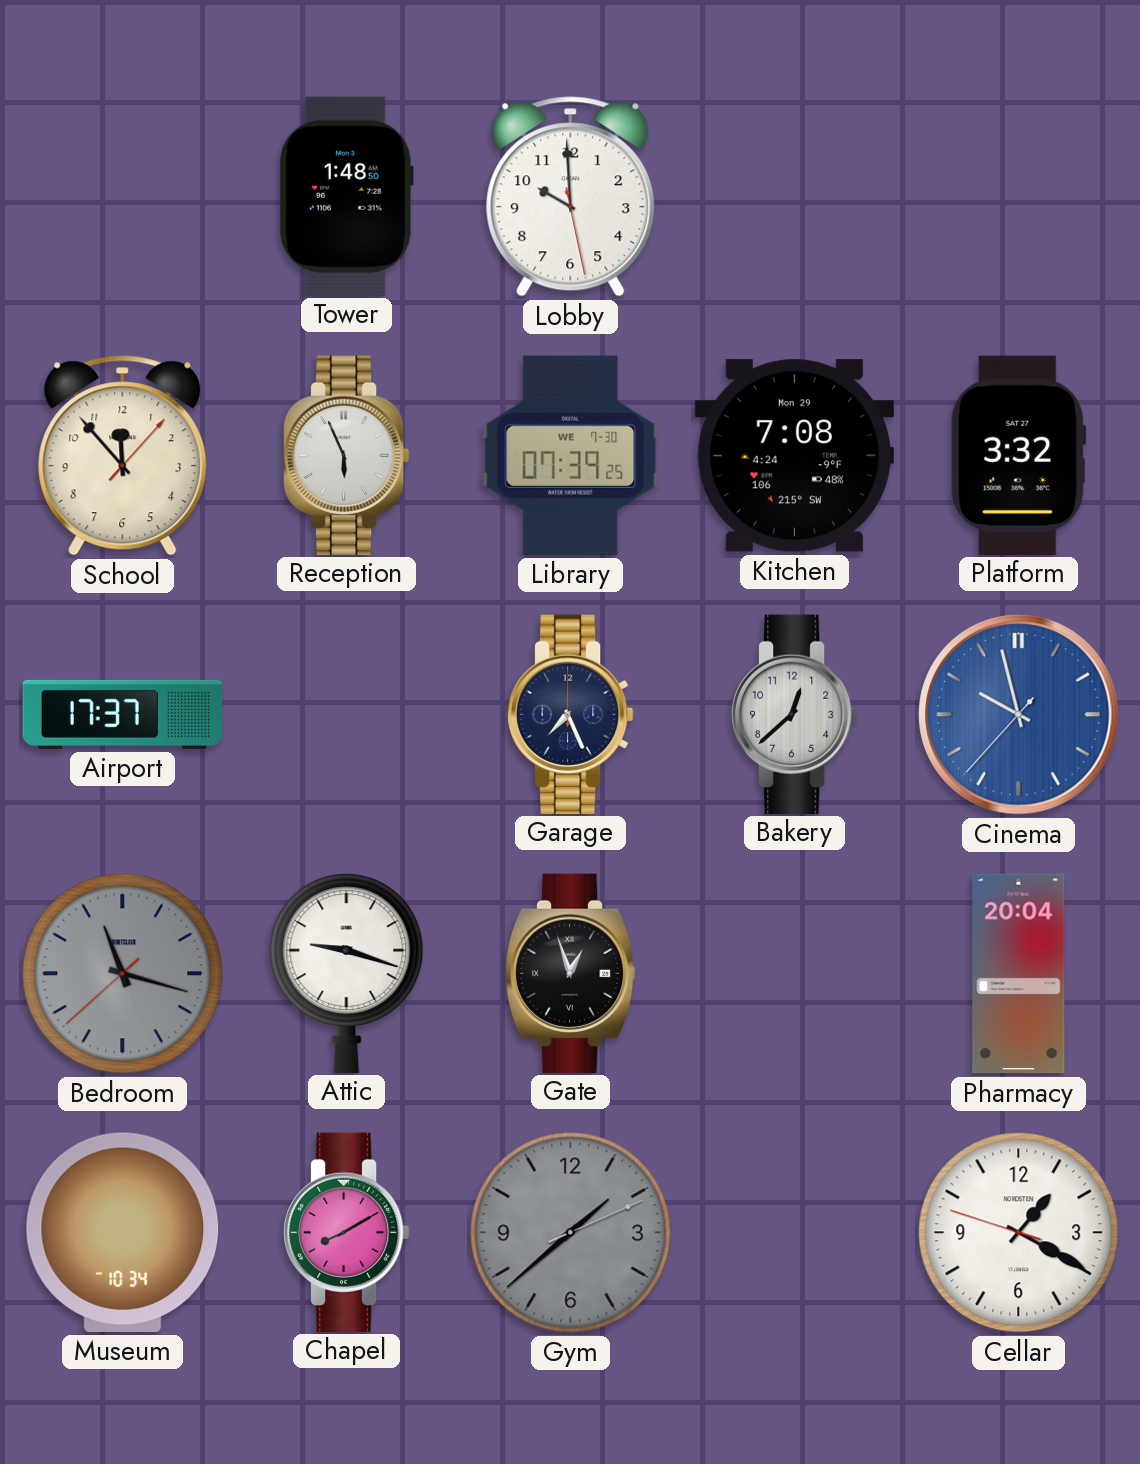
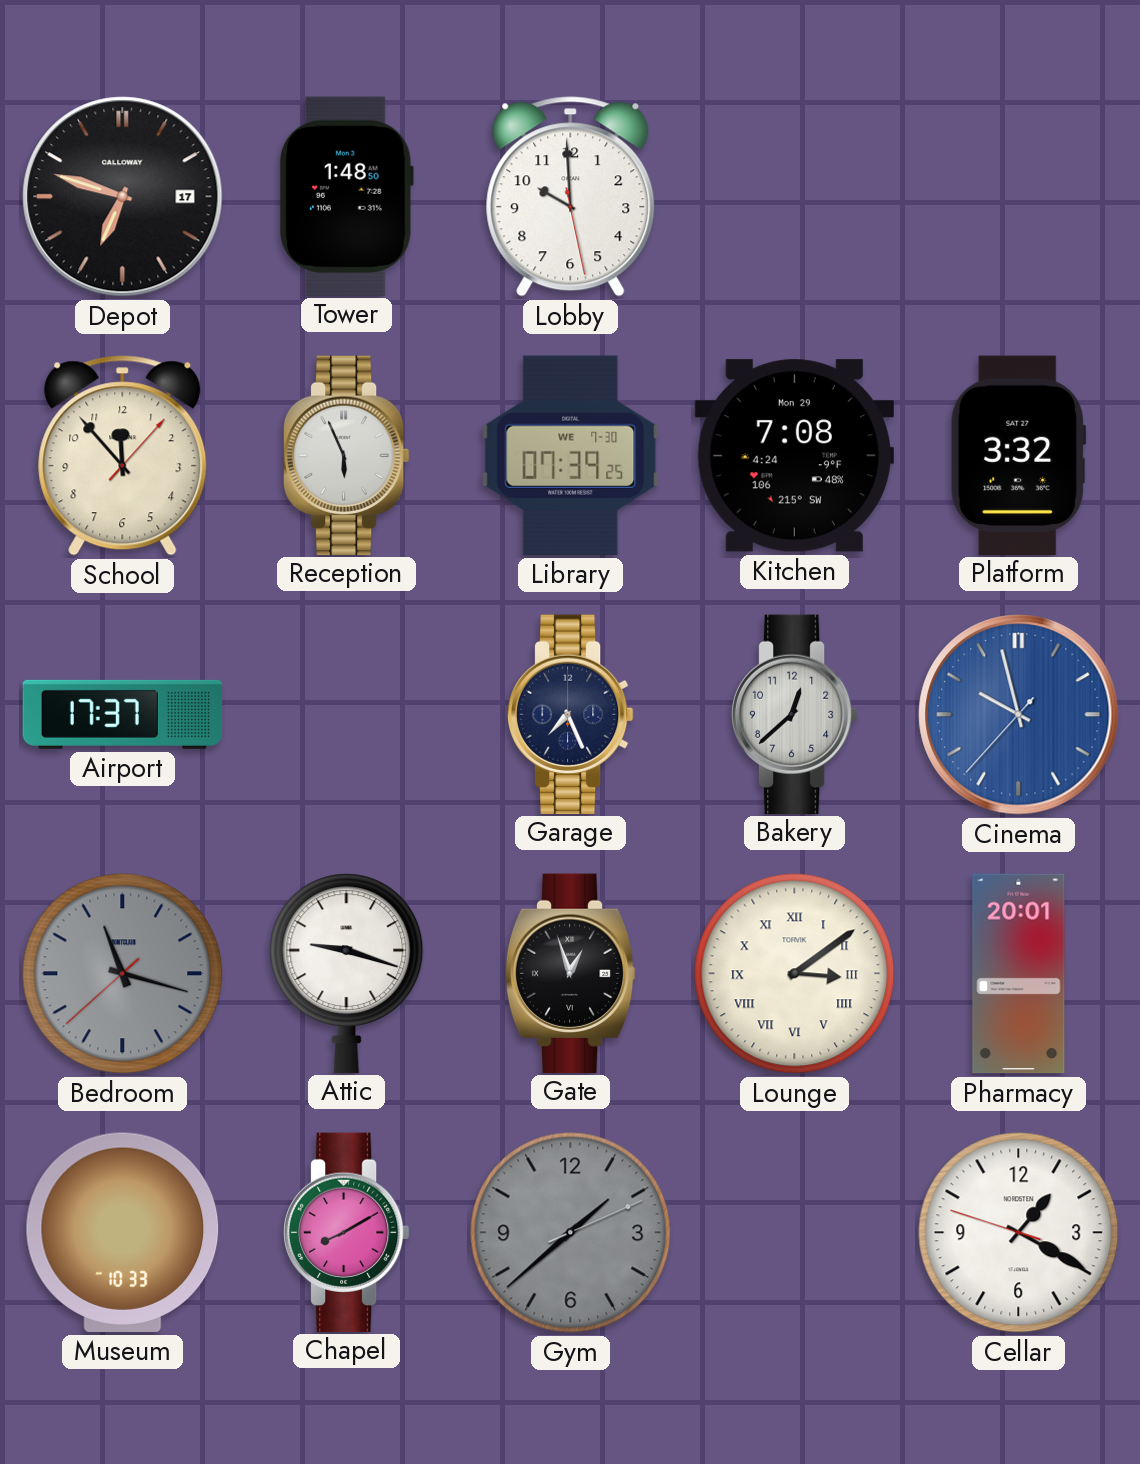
Depot: none -> 6:48
Lounge: none -> 3:09
Pharmacy: 20:04 -> 20:01
Museum: 10:34 -> 10:33
